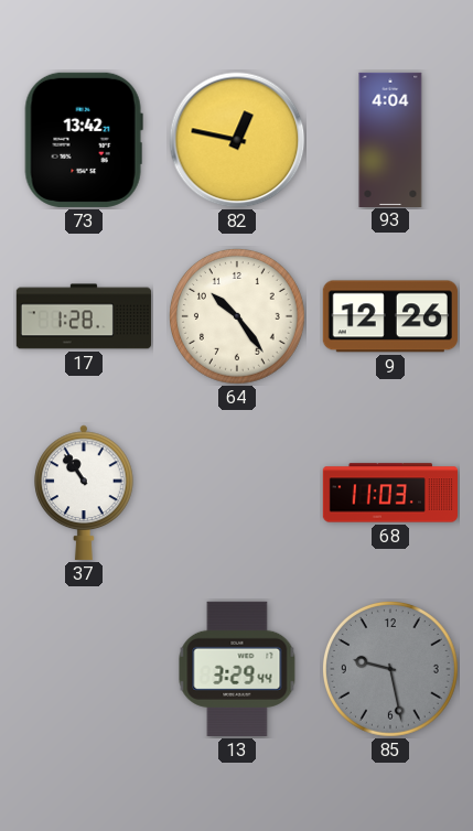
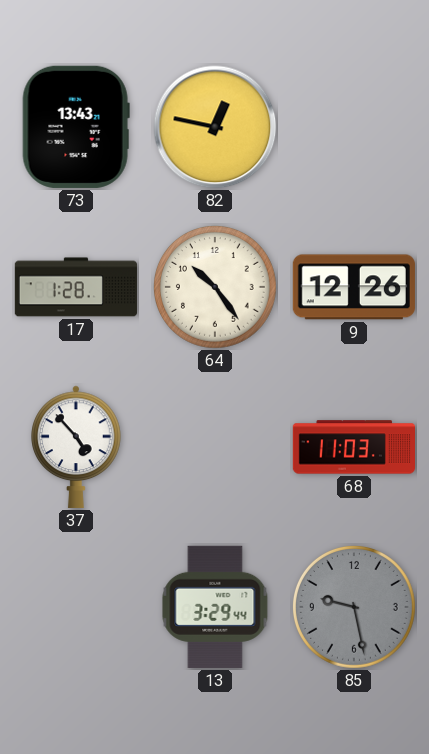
73: 13:42 -> 13:43
93: 4:04 -> none
37: 10:54 -> 4:53
